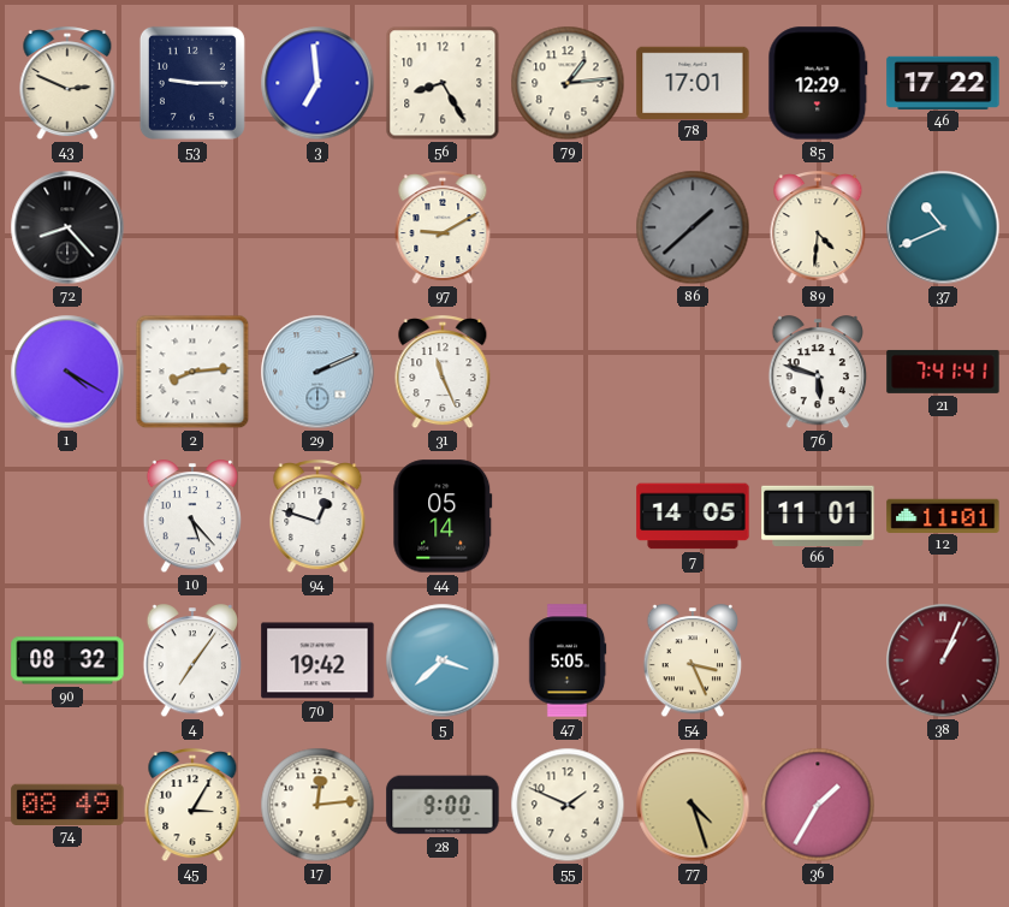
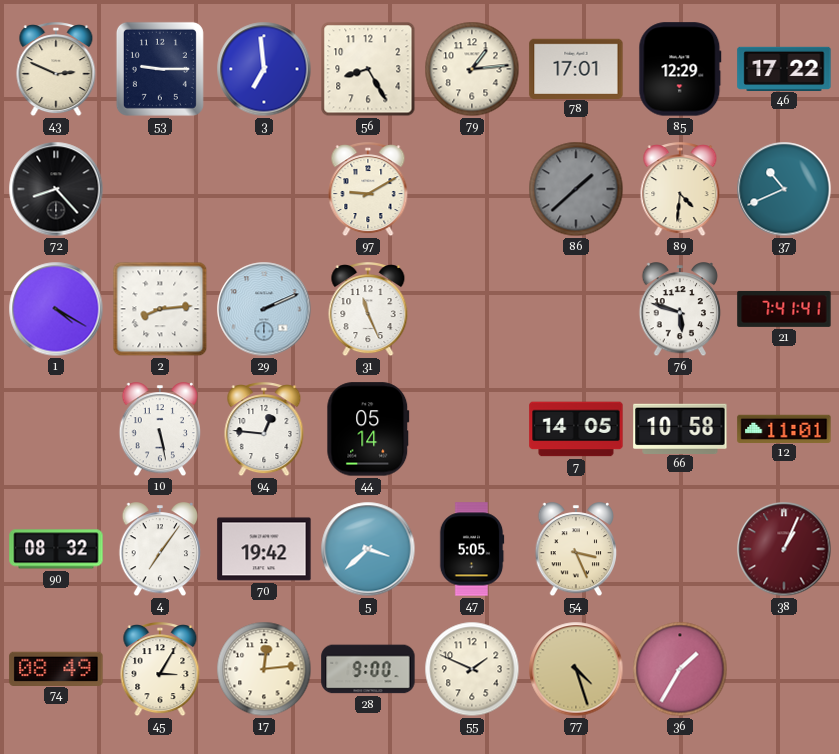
10: 5:23 -> 5:28
94: 12:48 -> 12:46
66: 11:01 -> 10:58
